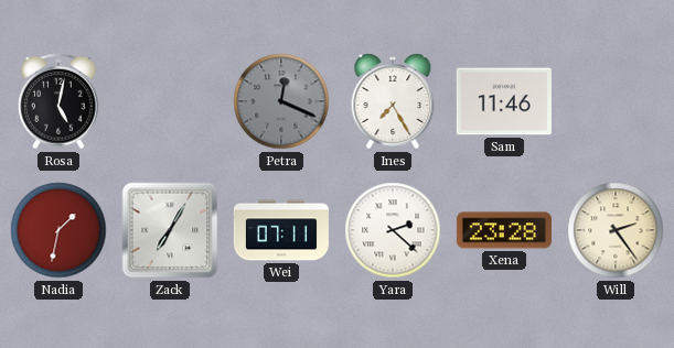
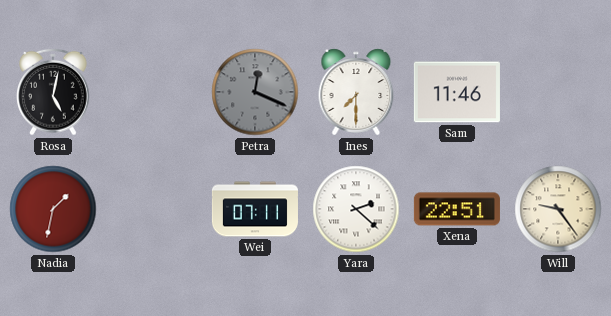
Ines: 7:25 -> 7:30
Zack: 7:05 -> none
Xena: 23:28 -> 22:51
Will: 2:24 -> 9:24
